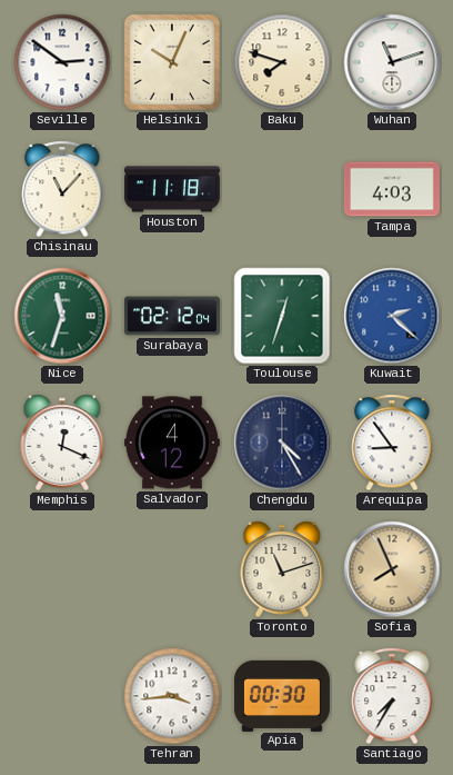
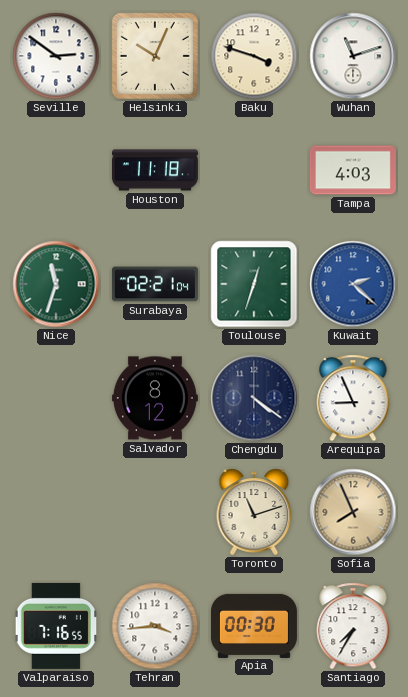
Baku: 7:48 -> 3:48
Chisinau: 11:07 -> none
Surabaya: 02:12 -> 02:21
Memphis: 12:19 -> none
Salvador: 4:12 -> 8:12
Chengdu: 4:25 -> 4:21
Arequipa: 8:54 -> 8:56
Valparaiso: none -> 7:16
